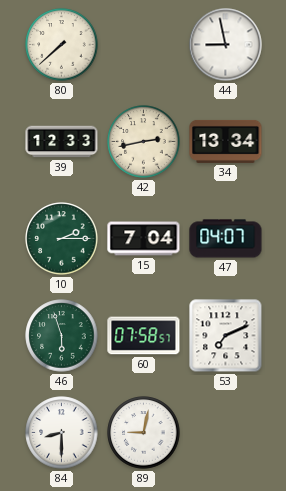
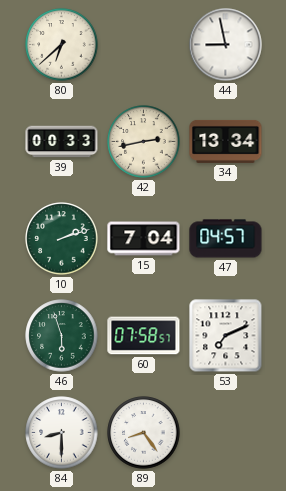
80: 7:38 -> 6:38
39: 12:33 -> 00:33
10: 2:15 -> 2:12
47: 04:07 -> 04:57
89: 9:02 -> 8:24
